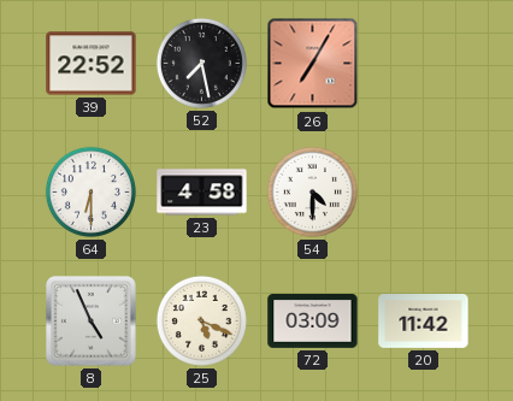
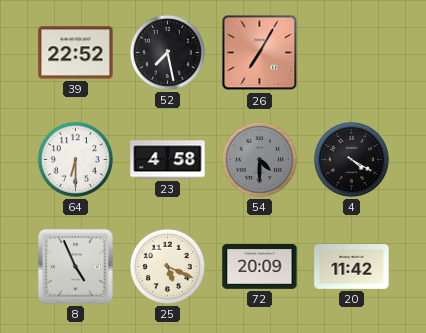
54 dial: white -> grey
4: none -> 4:20
72: 03:09 -> 20:09
